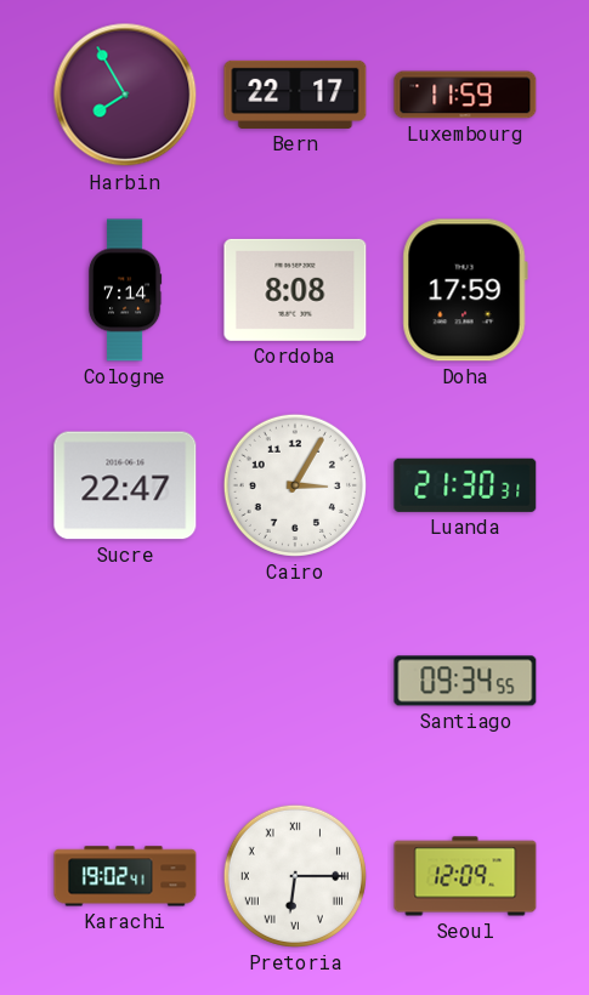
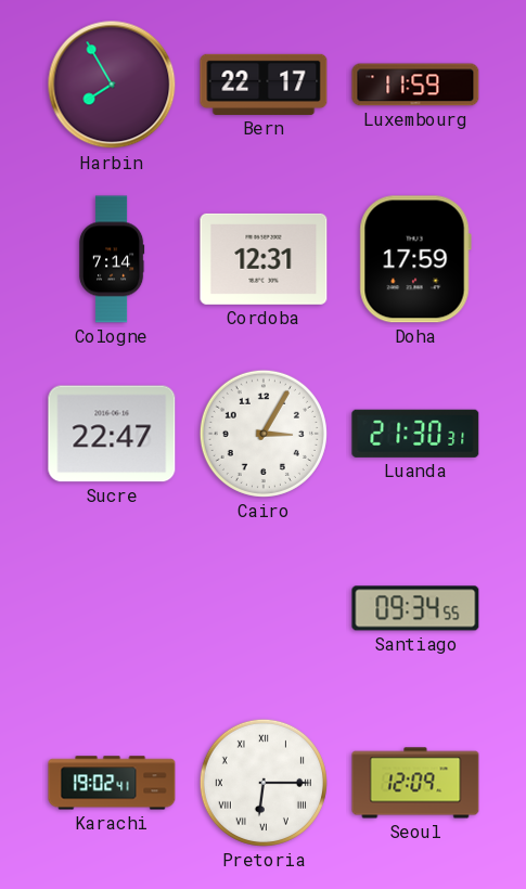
Cordoba: 8:08 -> 12:31
